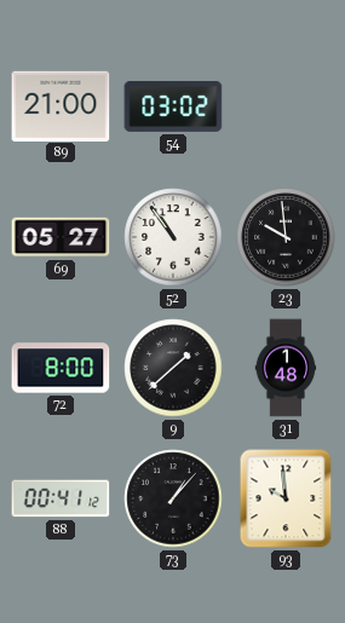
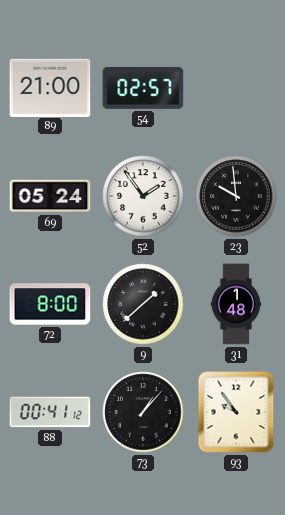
54: 03:02 -> 02:57
69: 05:27 -> 05:24
52: 10:54 -> 1:54
93: 9:59 -> 9:54
